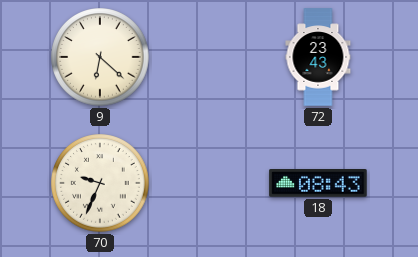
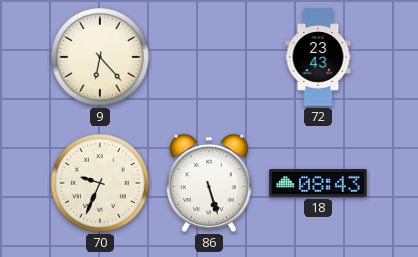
9: 6:22 -> 6:23
86: none -> 5:27
